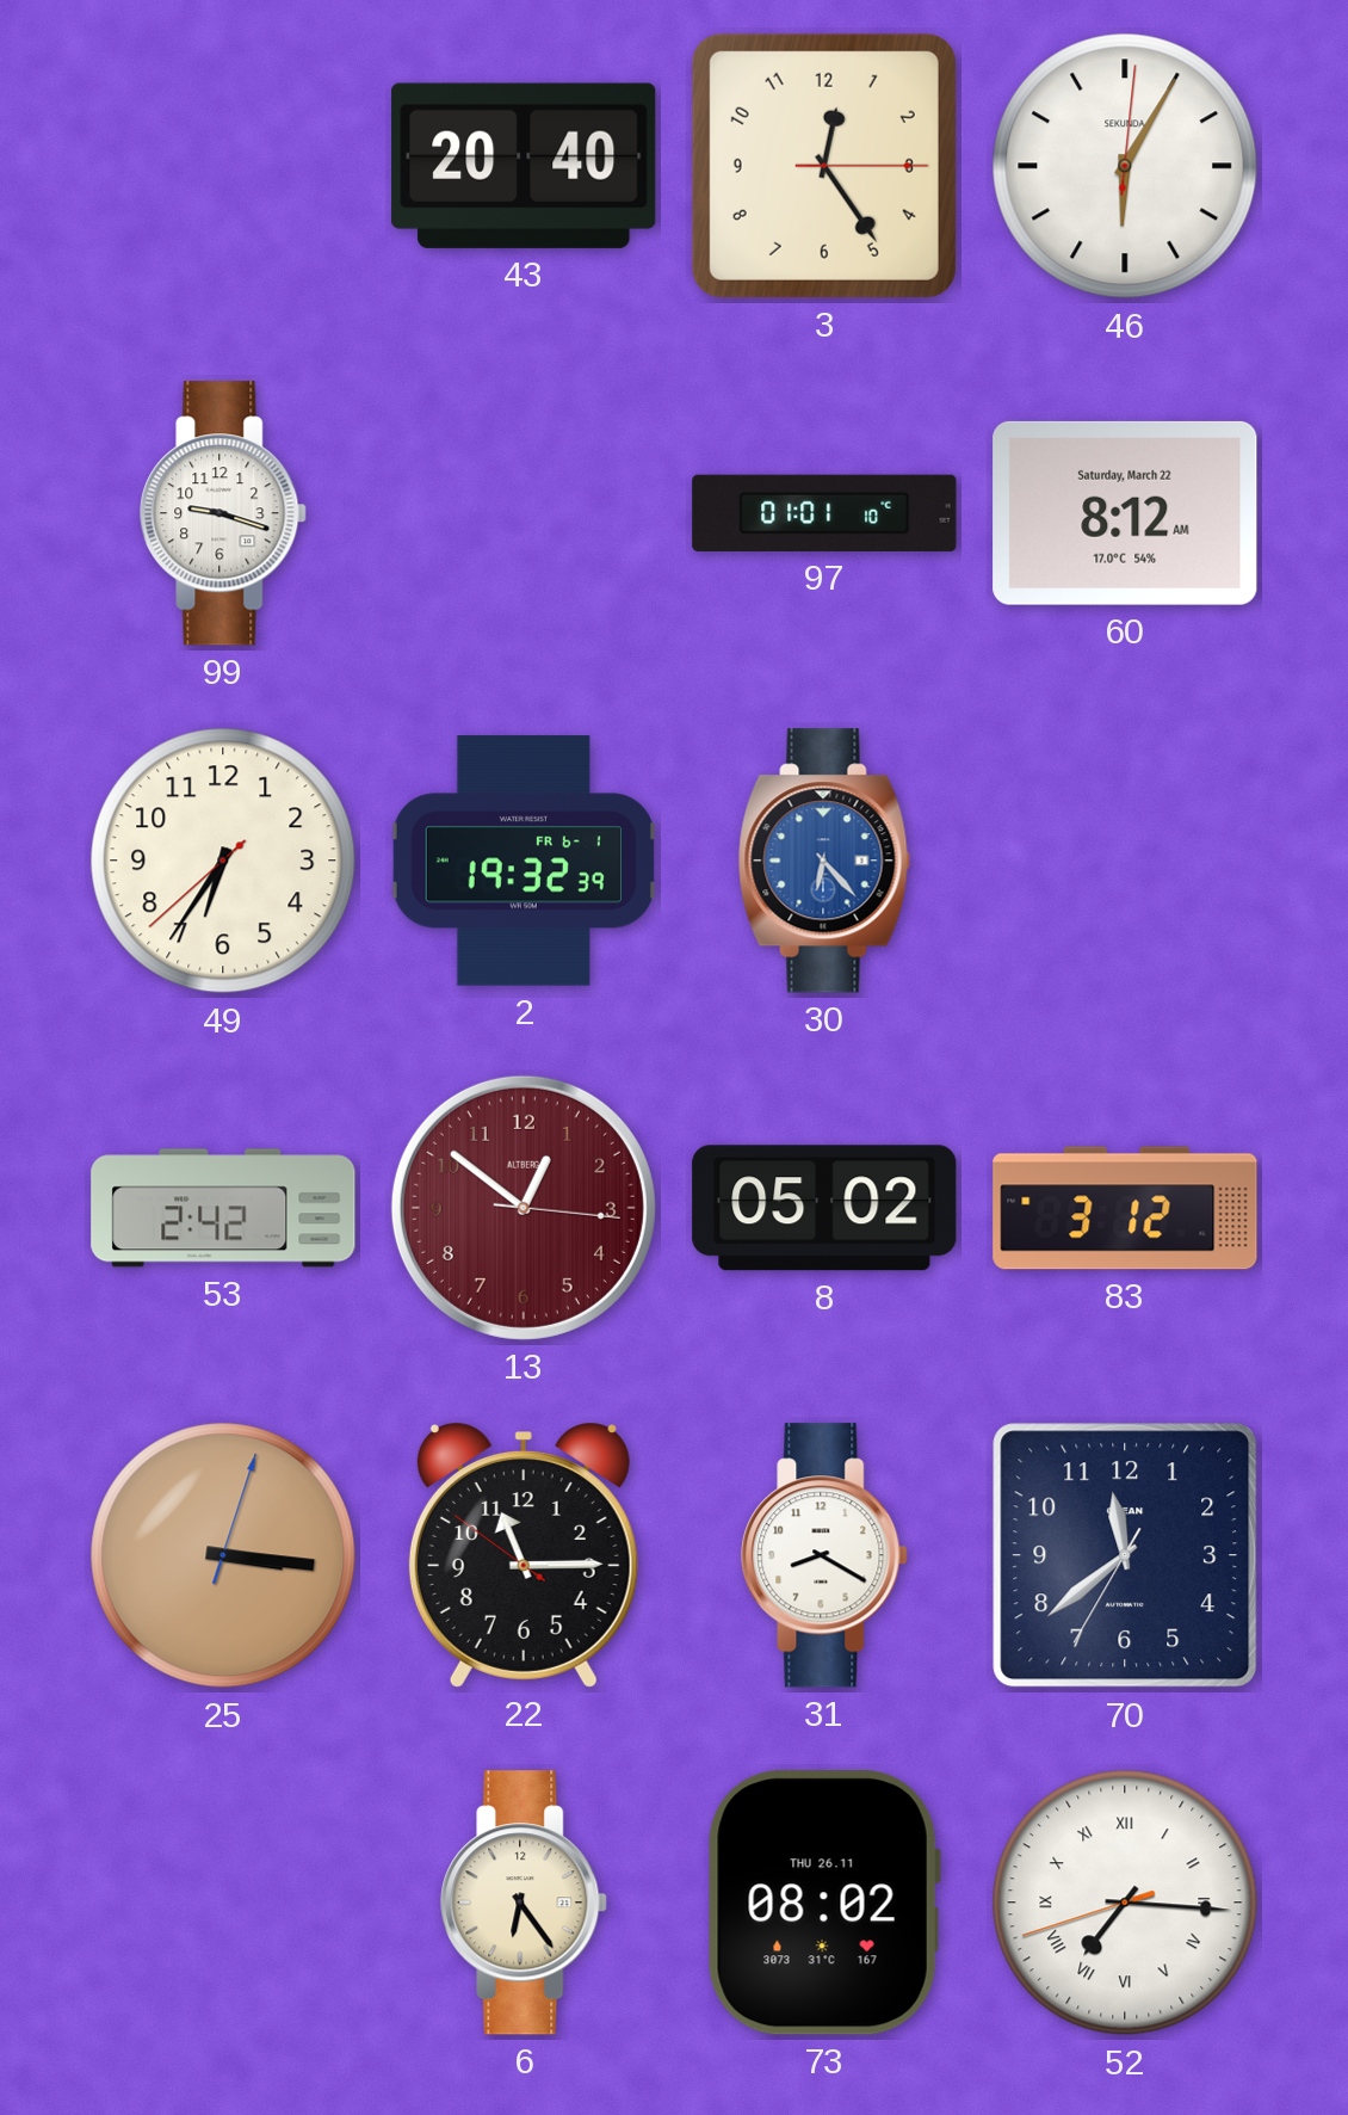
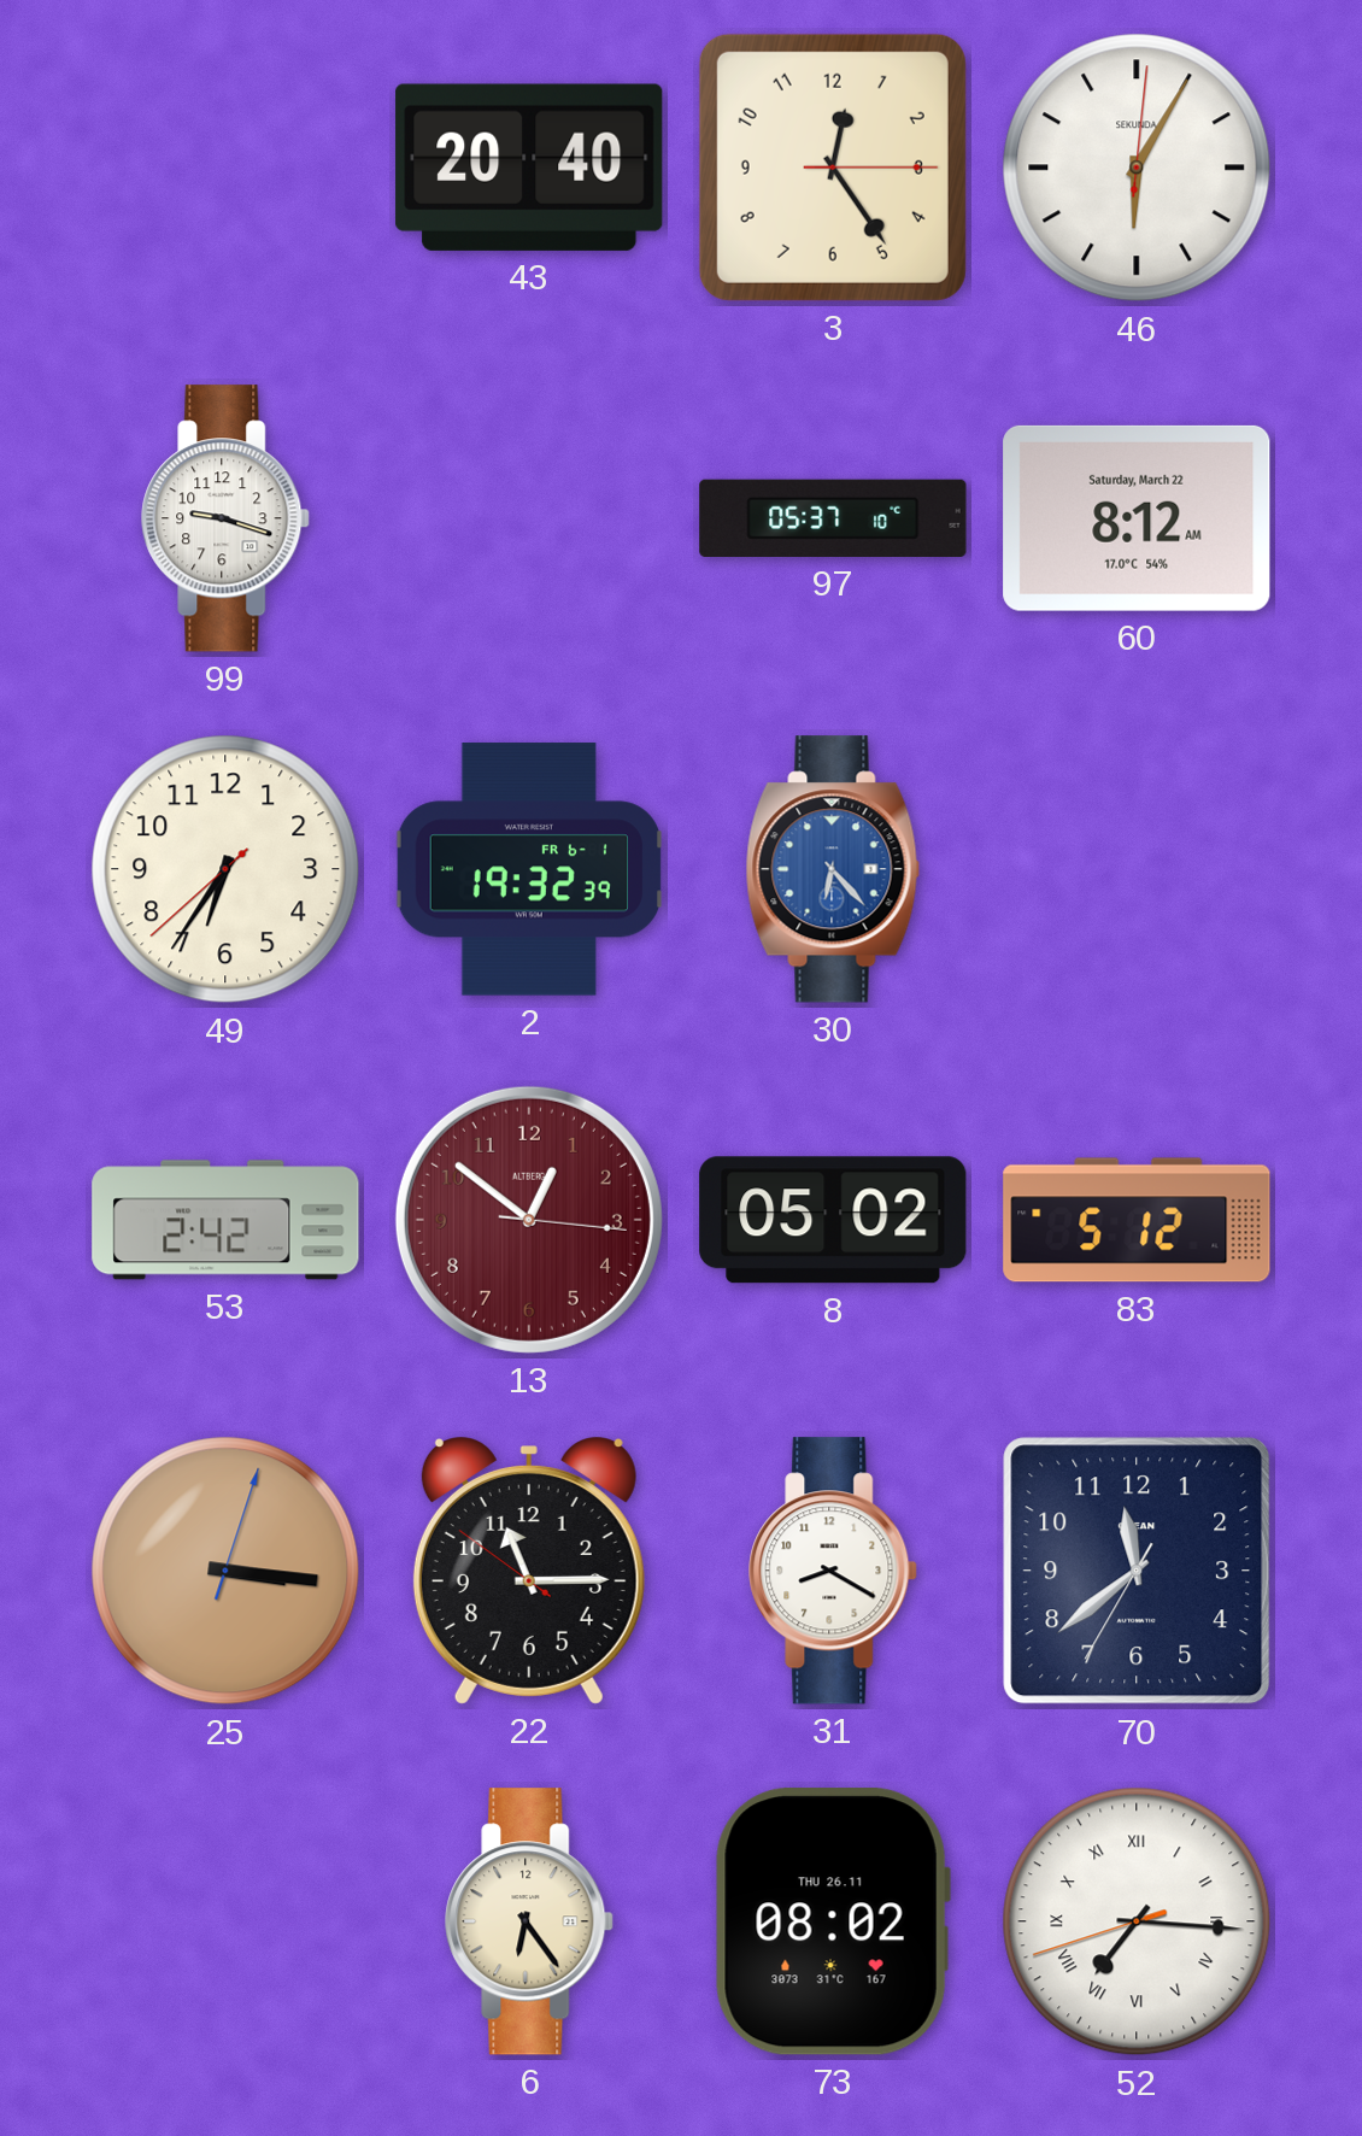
97: 01:01 -> 05:37
83: 3:12 -> 5:12
